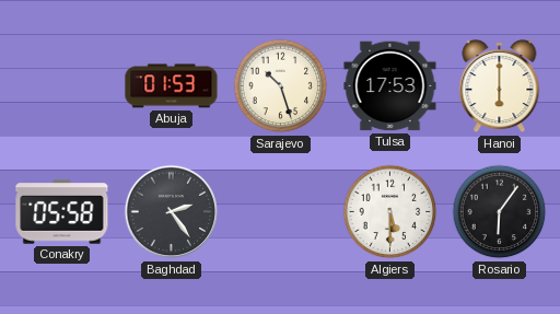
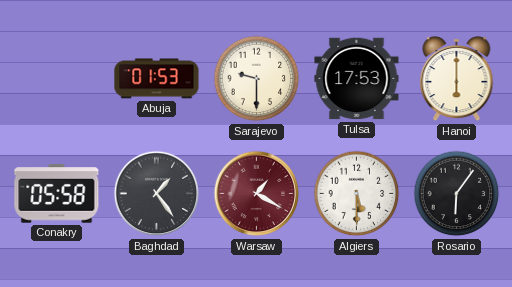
Sarajevo: 10:27 -> 9:30
Baghdad: 2:24 -> 1:24
Warsaw: none -> 1:20
